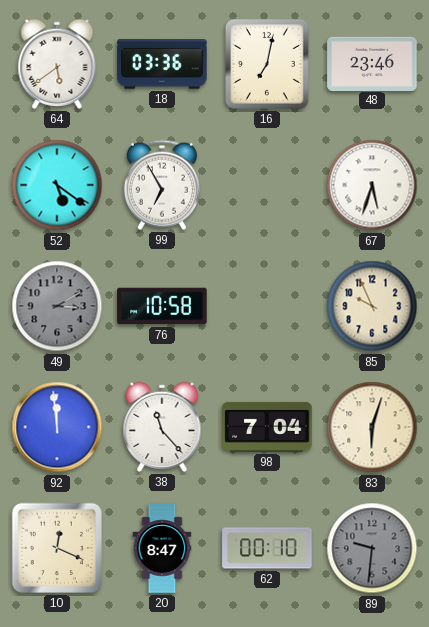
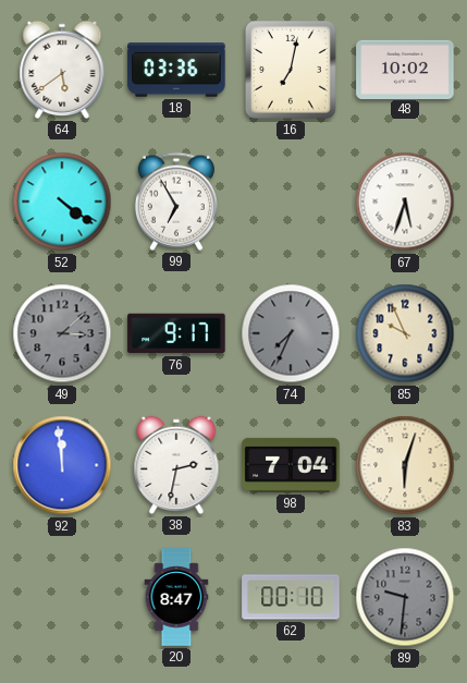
48: 23:46 -> 10:02
52: 5:21 -> 4:21
49: 3:10 -> 3:08
76: 10:58 -> 9:17
74: none -> 7:34
38: 11:23 -> 2:32
10: 12:19 -> none
